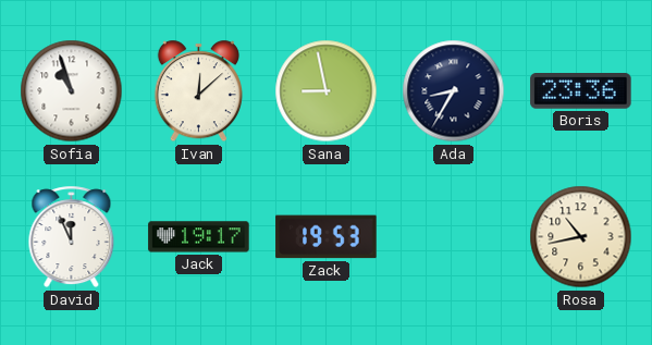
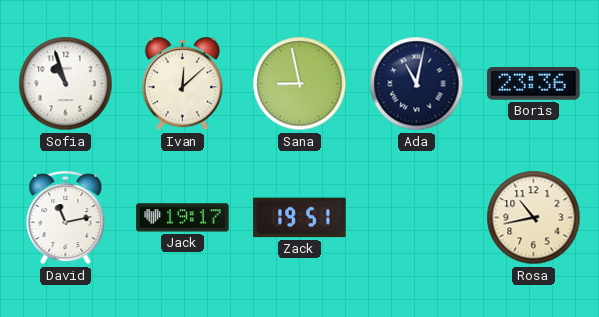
Ada: 8:35 -> 11:02
David: 11:56 -> 11:13
Zack: 19:53 -> 19:51
